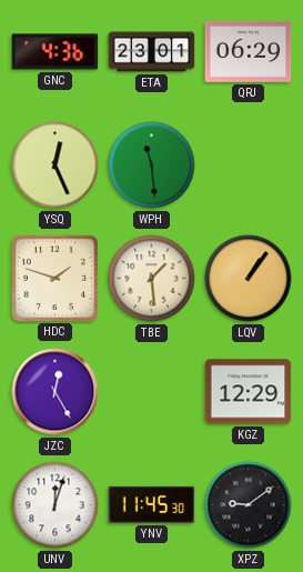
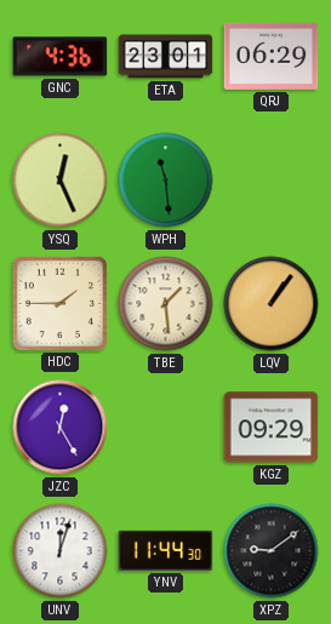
HDC: 1:48 -> 1:45
KGZ: 12:29 -> 09:29
YNV: 11:45 -> 11:44
